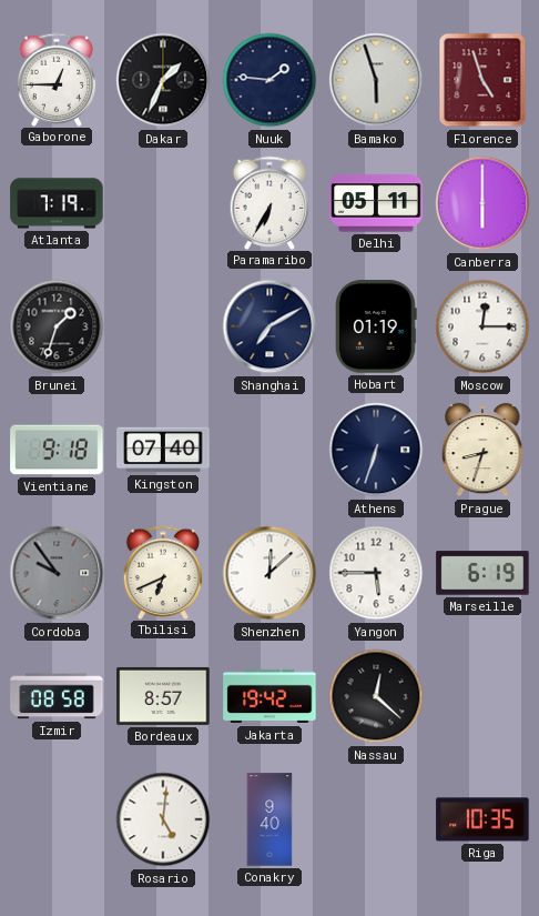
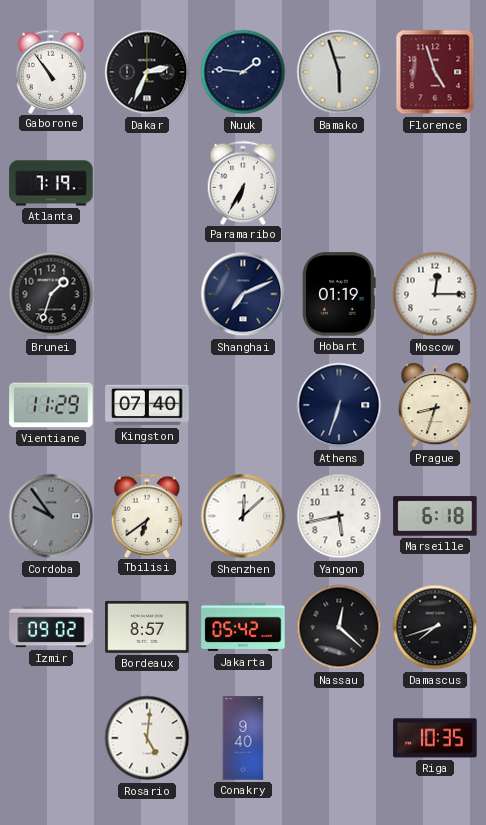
Gaborone: 12:45 -> 10:54
Dakar: 1:34 -> 2:34
Delhi: 05:11 -> none
Canberra: 6:00 -> none
Shanghai: 7:10 -> 7:11
Vientiane: 9:18 -> 11:29
Tbilisi: 6:41 -> 6:39
Yangon: 5:45 -> 5:43
Marseille: 6:19 -> 6:18
Izmir: 08:58 -> 09:02
Jakarta: 19:42 -> 05:42
Damascus: none -> 7:42
